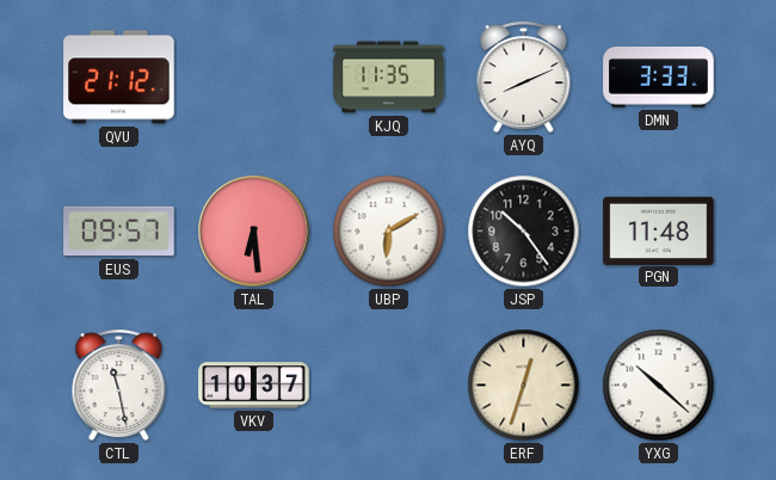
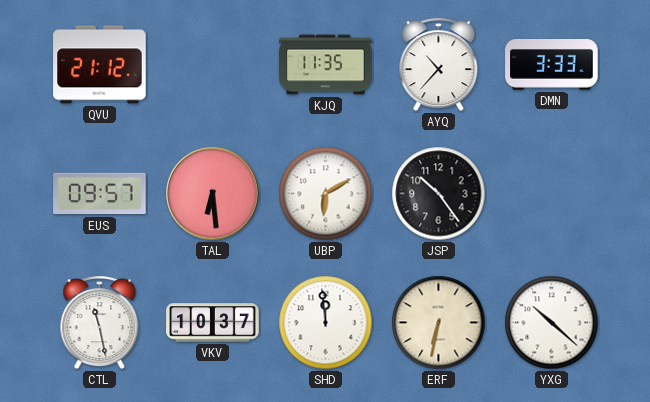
AYQ: 8:11 -> 10:37
PGN: 11:48 -> none
SHD: none -> 11:59
ERF: 12:33 -> 6:32
